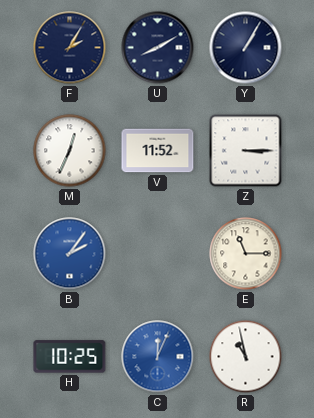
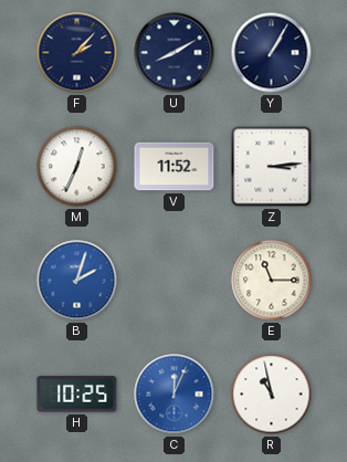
F: 2:05 -> 2:07
Z: 3:15 -> 3:14
B: 2:06 -> 2:03
